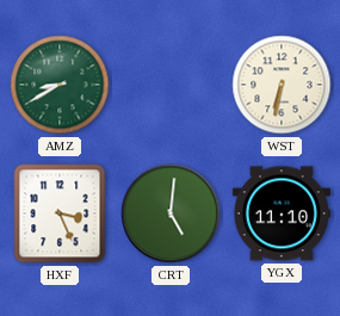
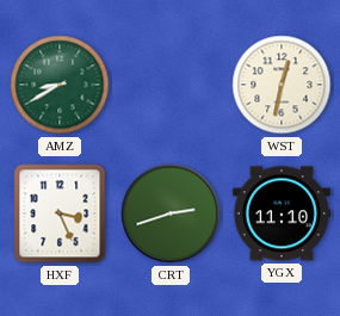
WST: 6:32 -> 12:32
CRT: 5:01 -> 2:42
